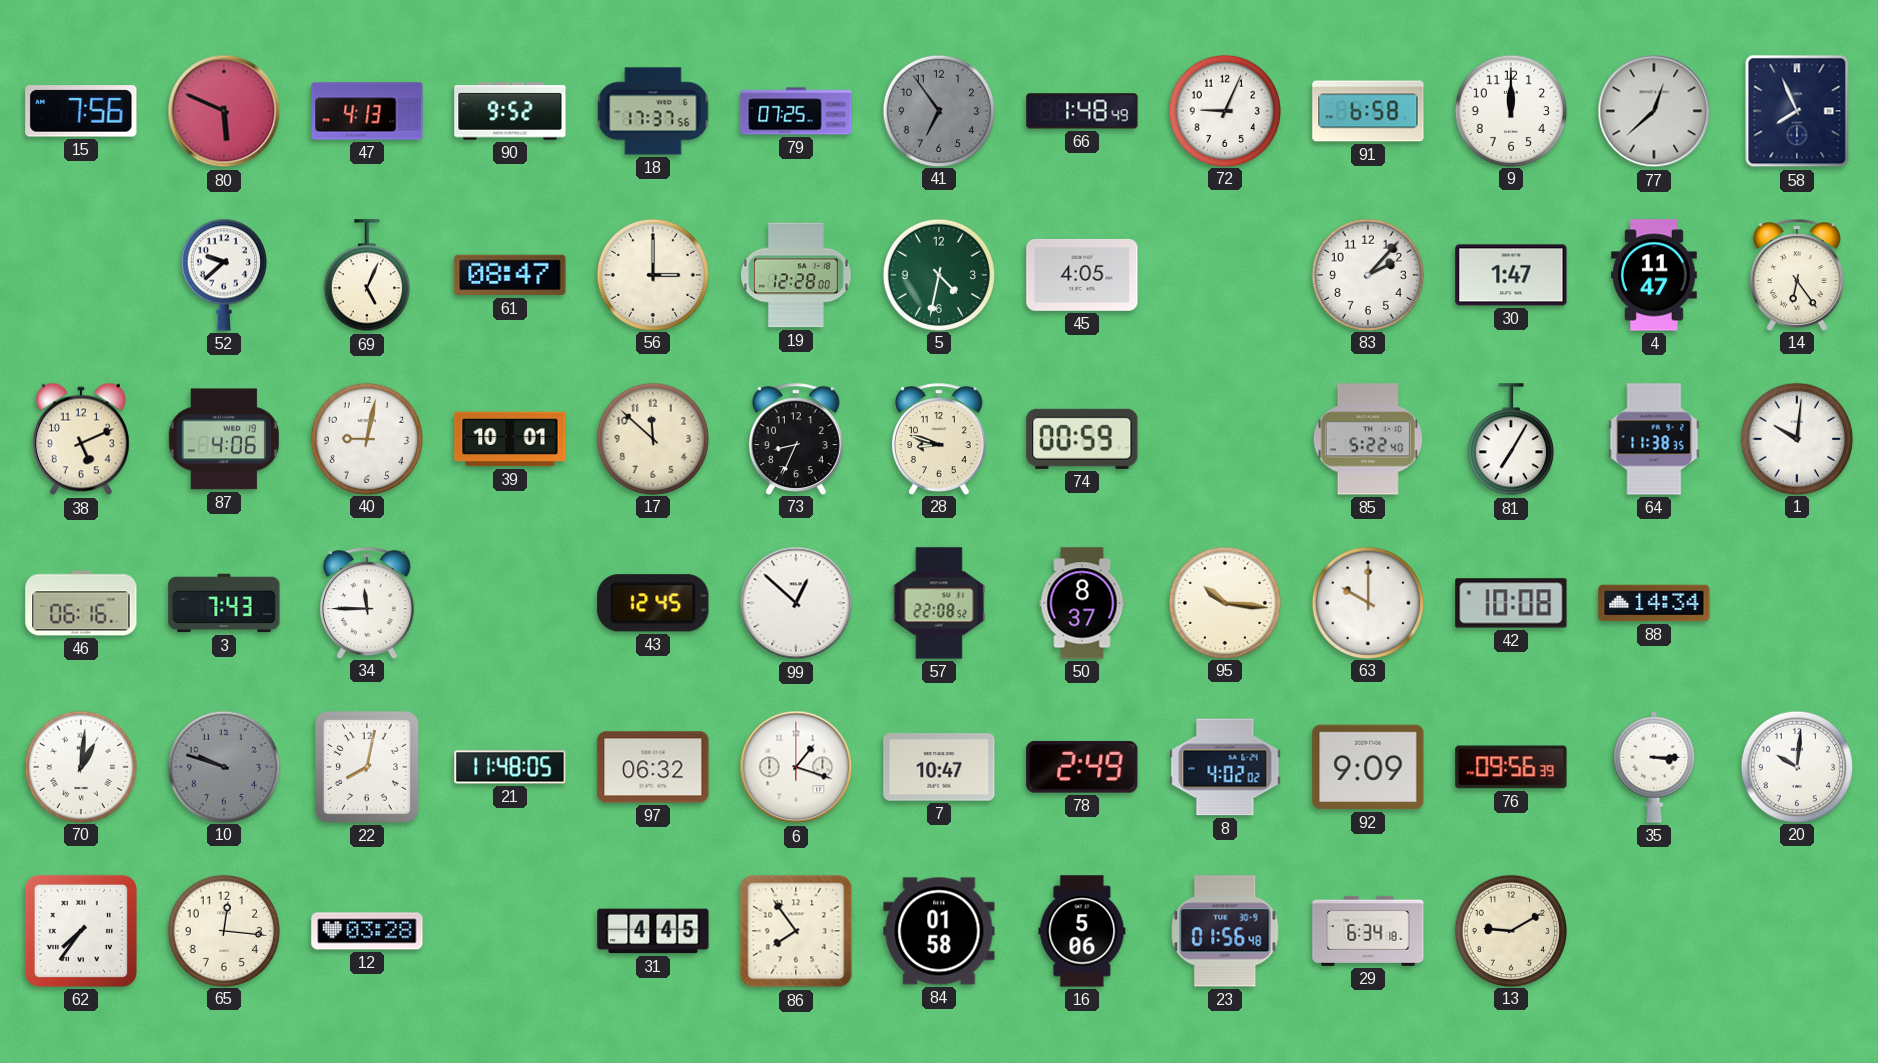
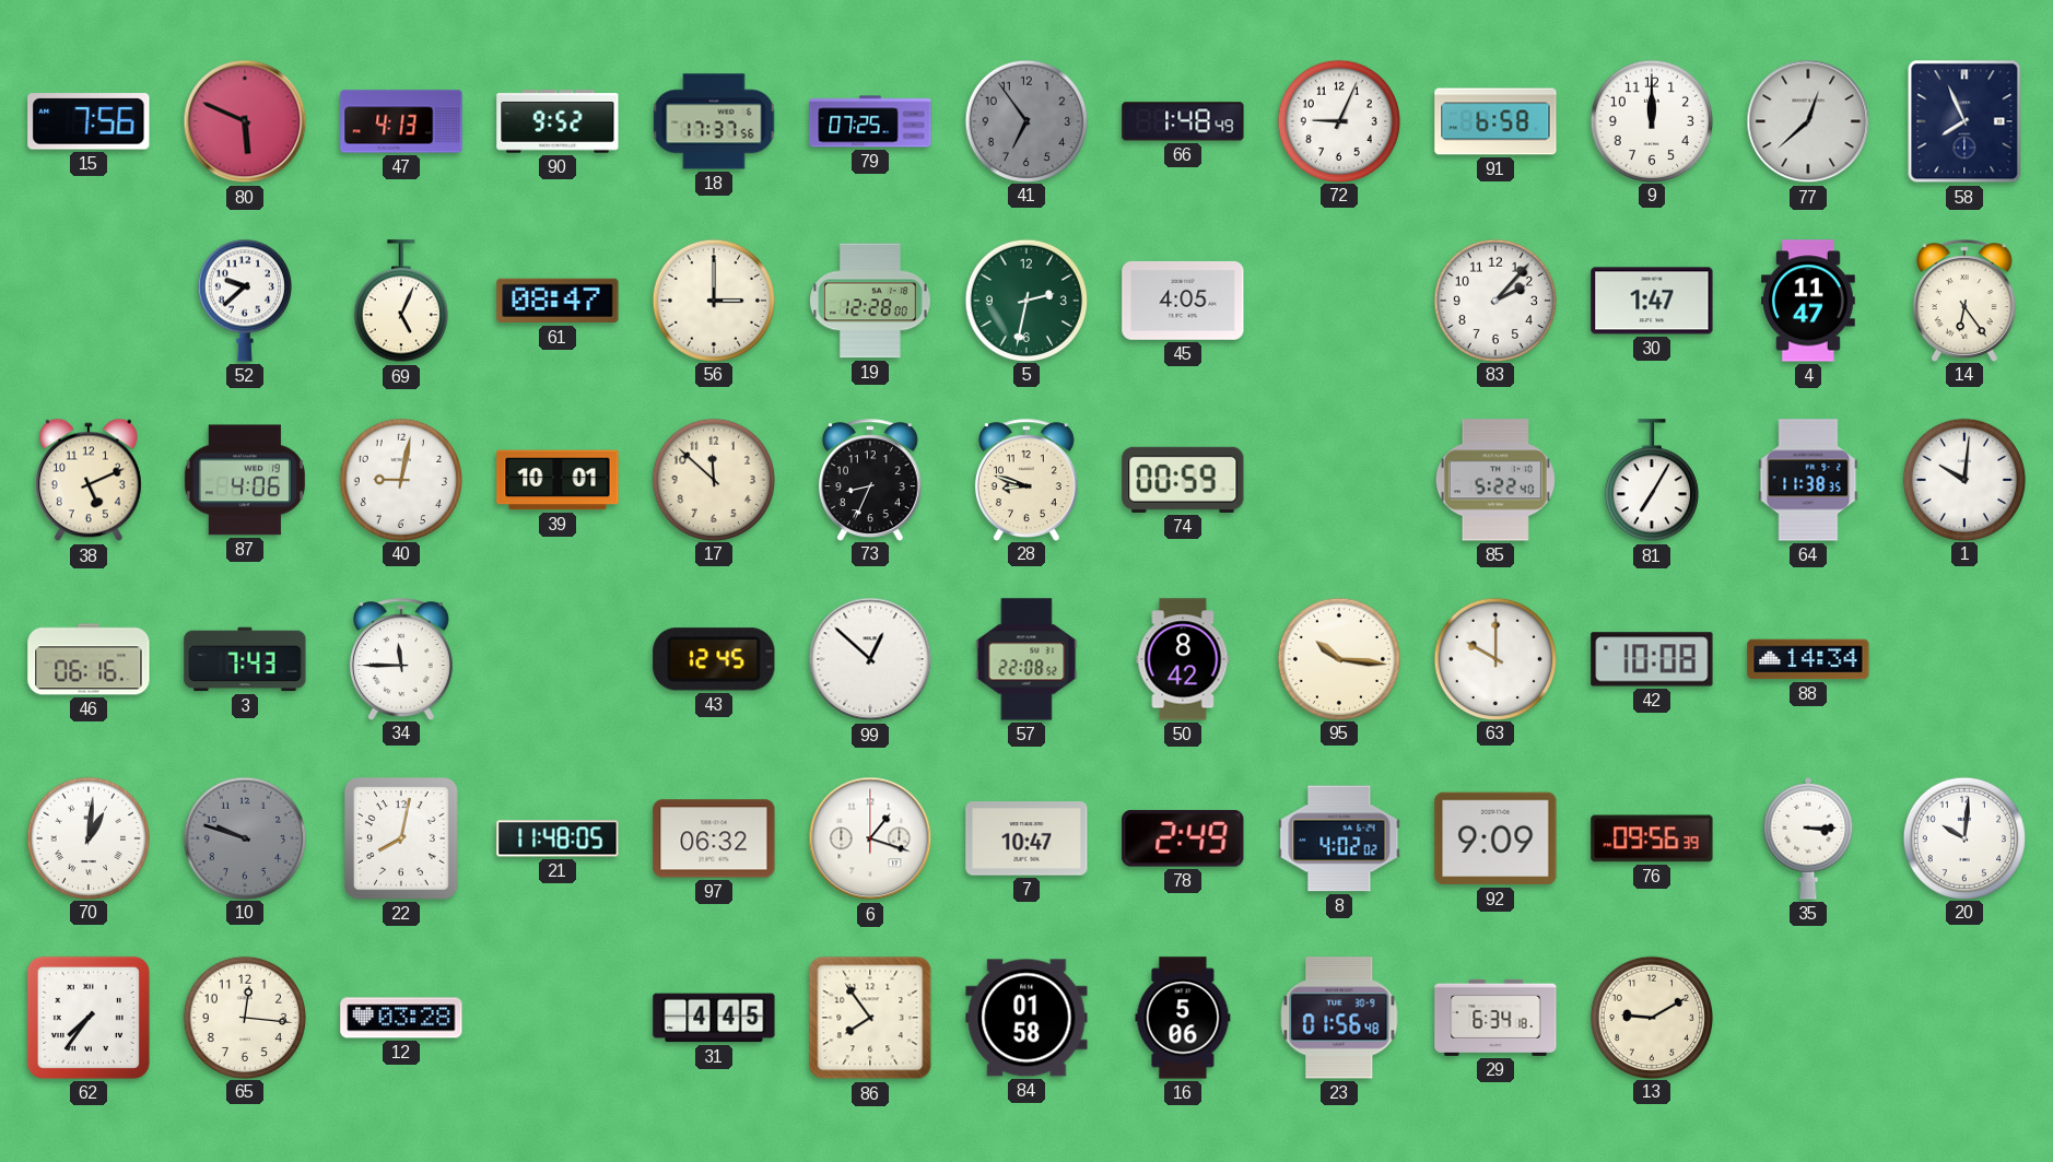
5: 4:32 -> 2:32
50: 8:37 -> 8:42
